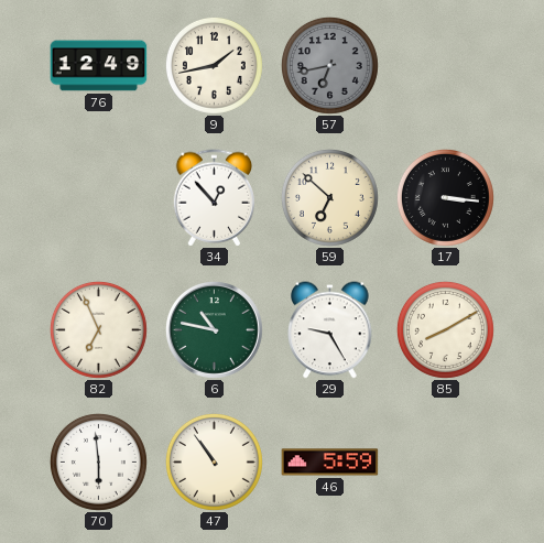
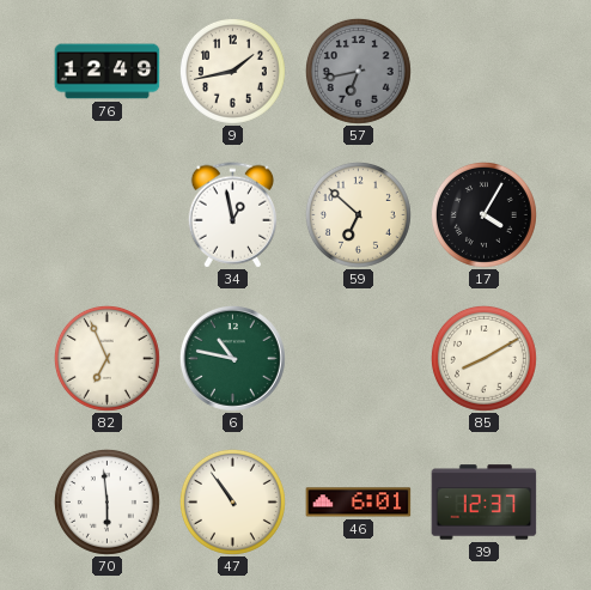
34: 12:53 -> 12:58
17: 3:16 -> 4:05
29: 9:25 -> none
46: 5:59 -> 6:01
39: none -> 12:37
